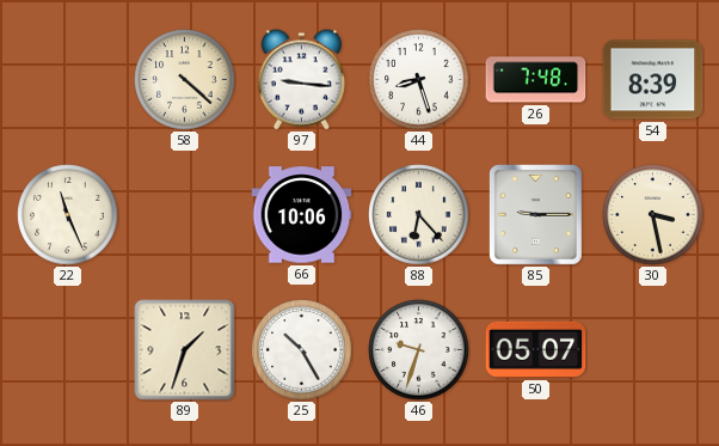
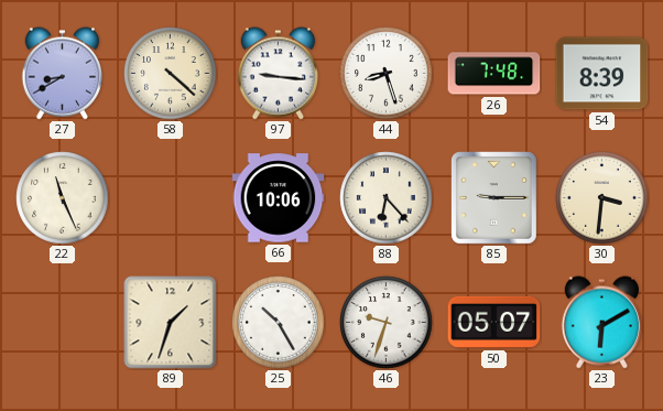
27: none -> 8:40
30: 3:28 -> 3:31
23: none -> 6:10
